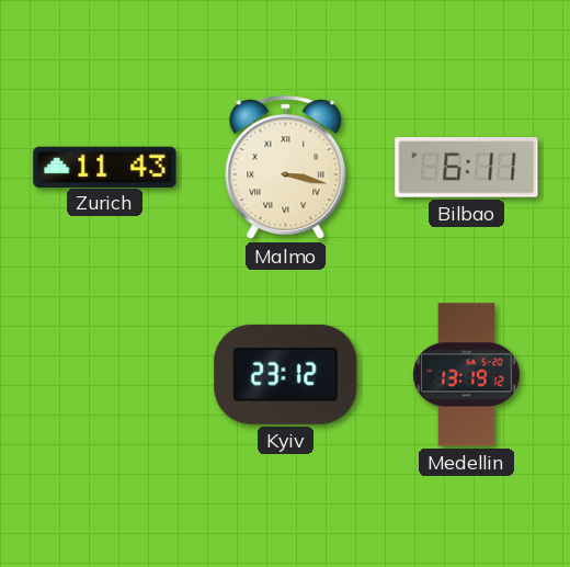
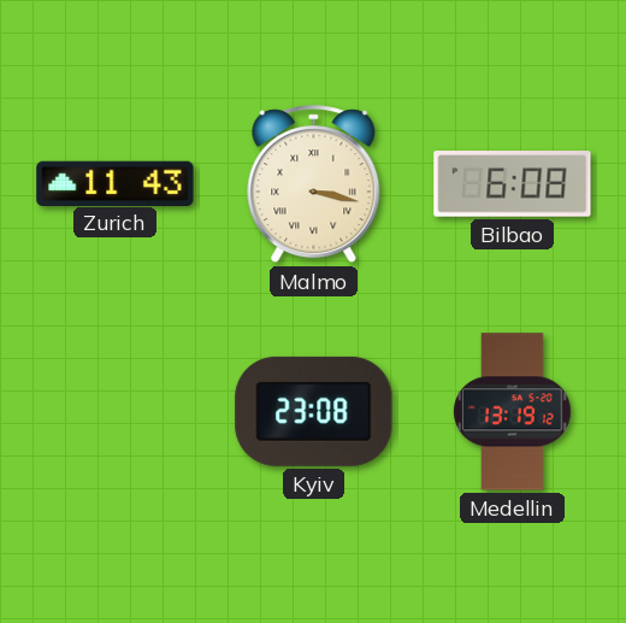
Bilbao: 6:11 -> 6:08
Kyiv: 23:12 -> 23:08
